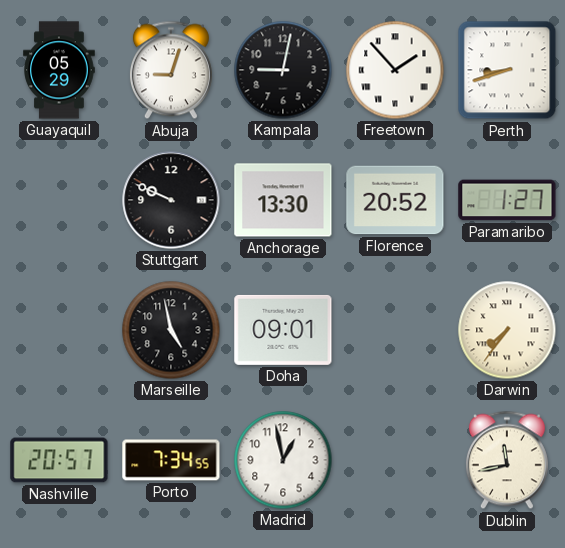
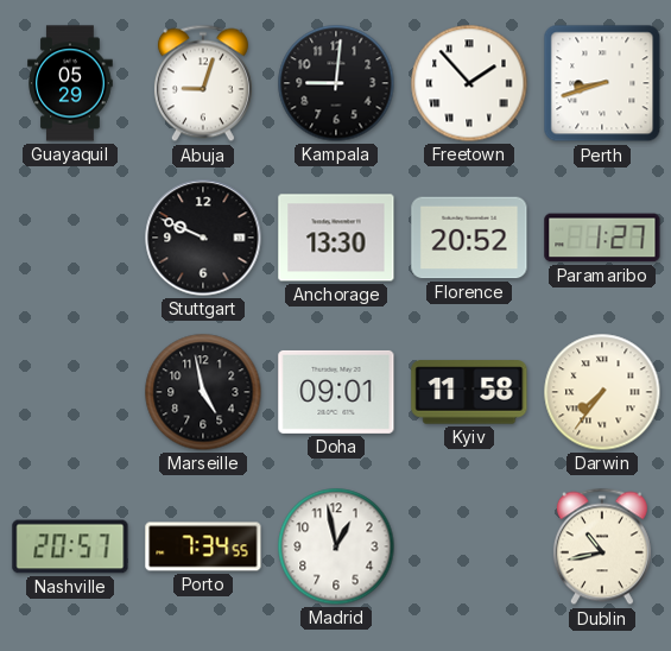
Kampala: 9:02 -> 9:01
Kyiv: none -> 11:58
Dublin: 11:43 -> 10:43
